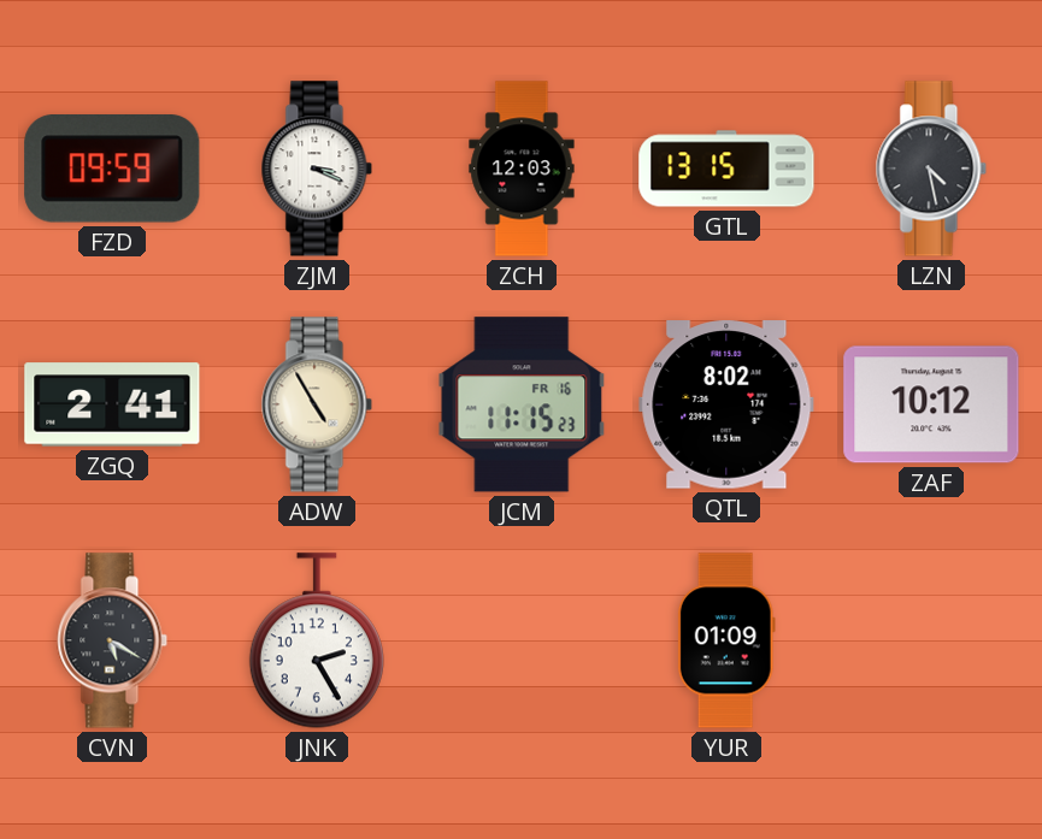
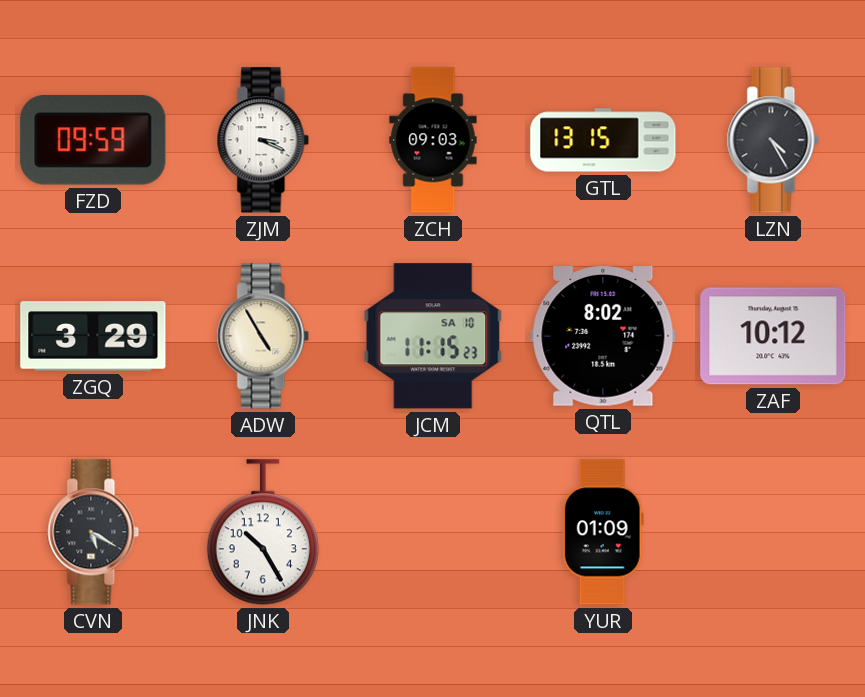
ZCH: 12:03 -> 09:03
LZN: 4:28 -> 4:25
ZGQ: 2:41 -> 3:29
JCM date: FR 16 -> SA 10
JNK: 2:25 -> 10:25
